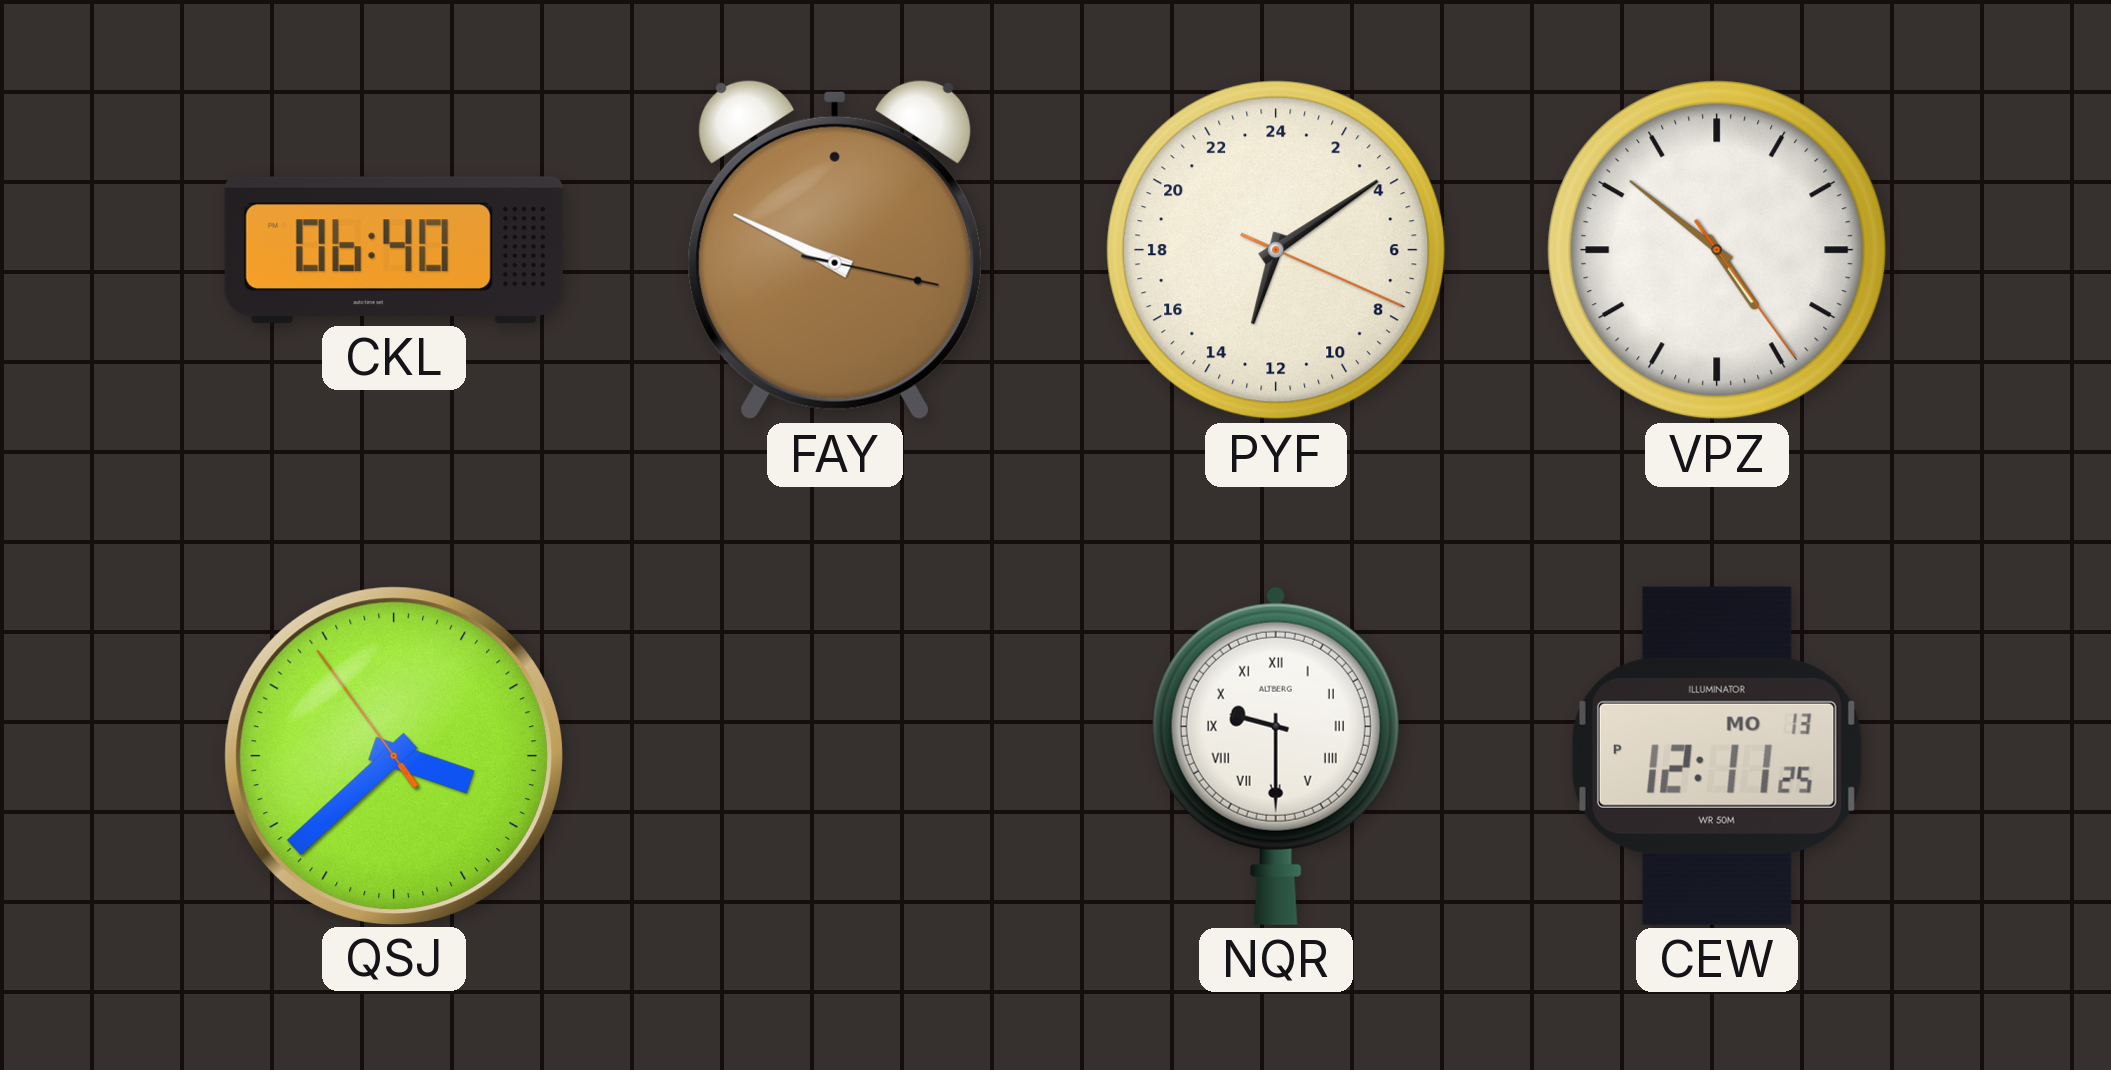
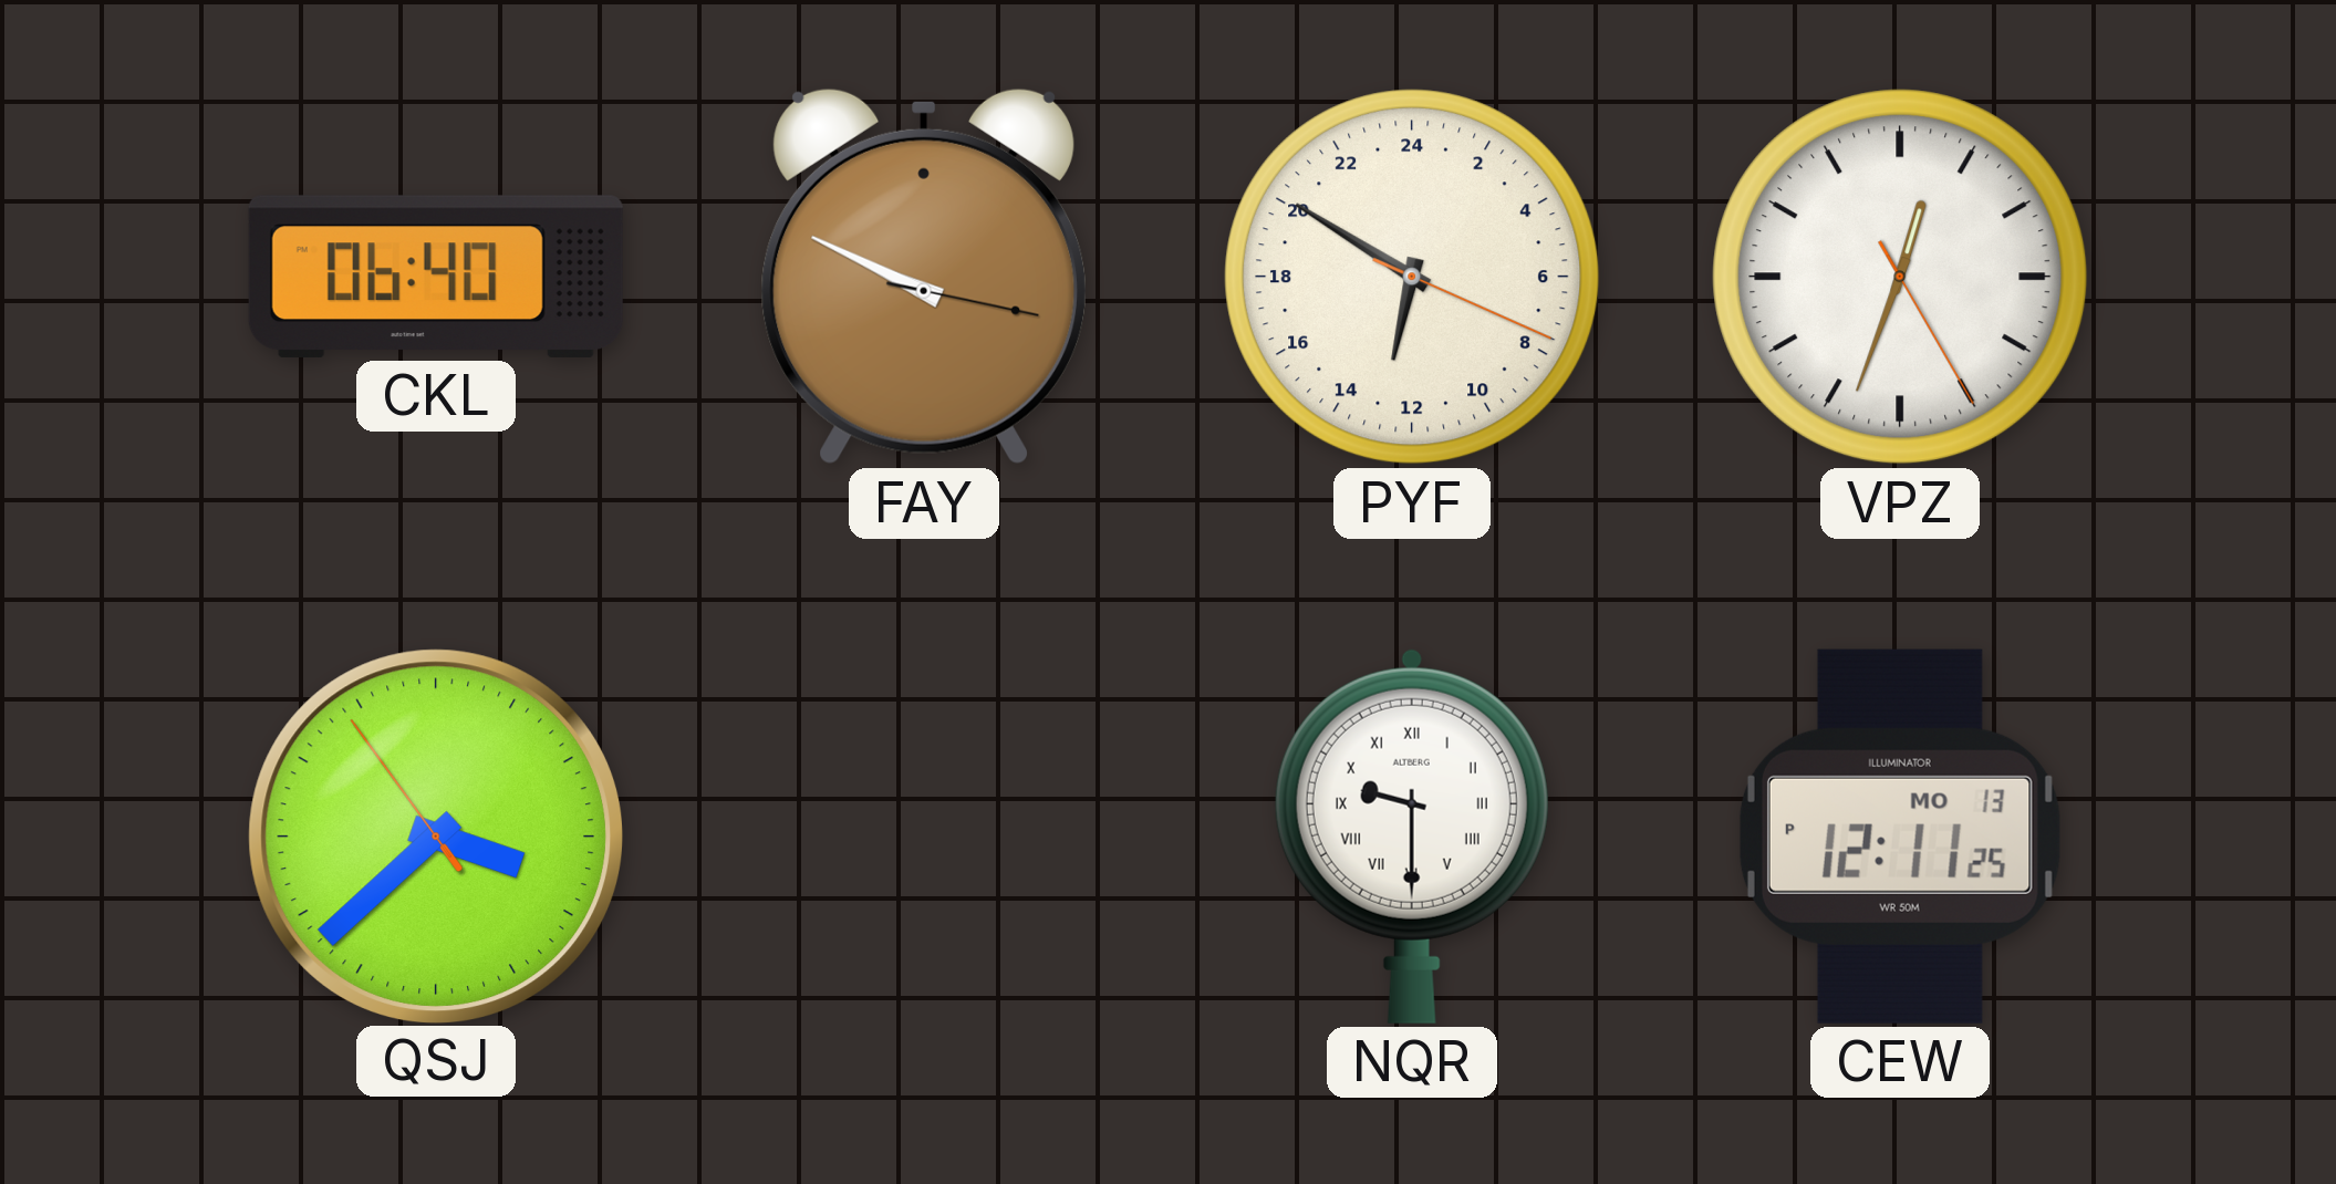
PYF: 13:09 -> 12:50
VPZ: 4:51 -> 12:33
